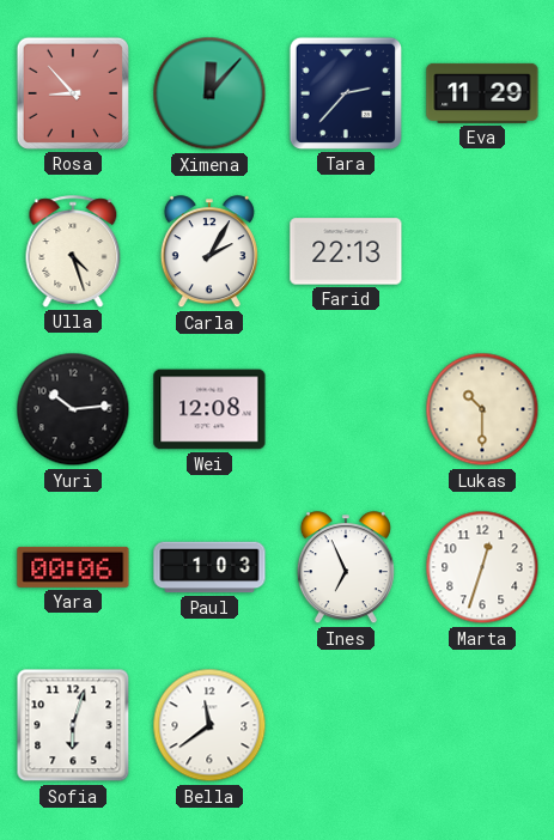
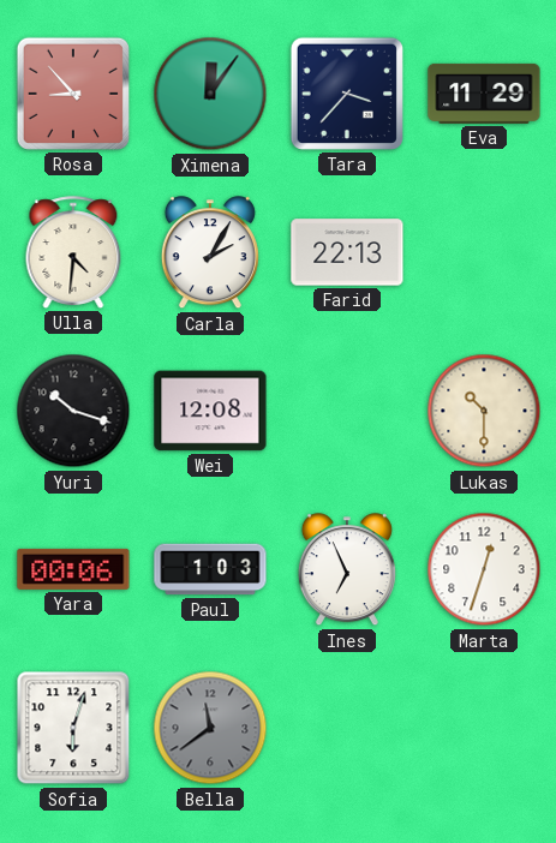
Ximena: 12:07 -> 12:06
Tara: 2:37 -> 3:37
Ulla: 4:27 -> 4:31
Yuri: 10:14 -> 10:18
Bella dial: white -> grey
